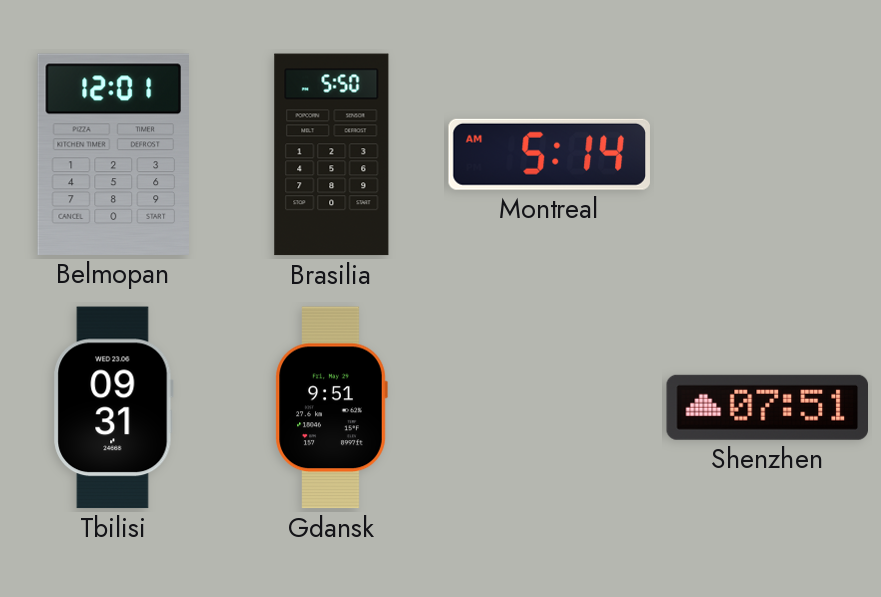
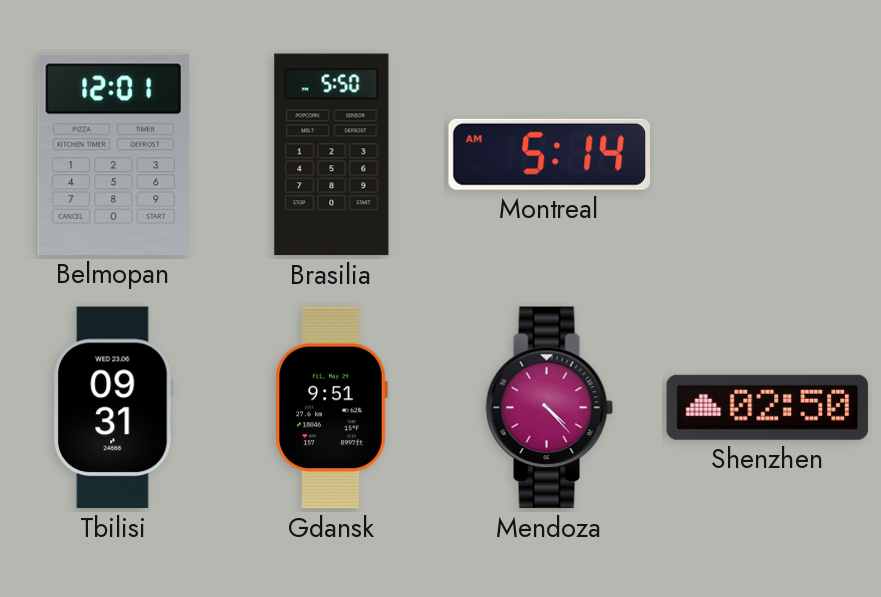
Mendoza: none -> 4:23
Shenzhen: 07:51 -> 02:50
